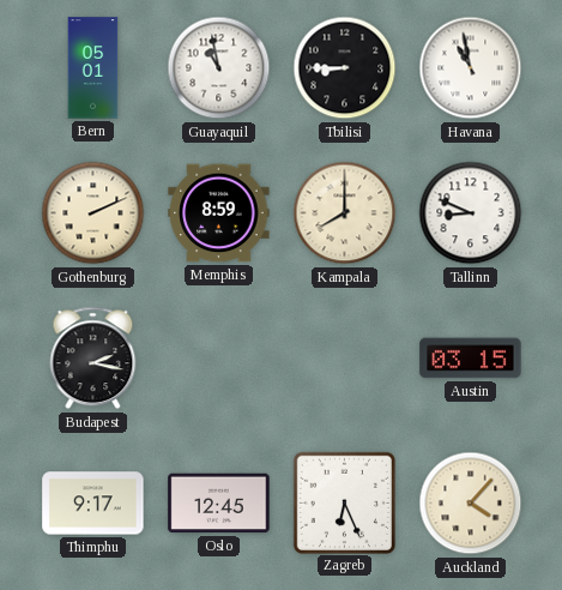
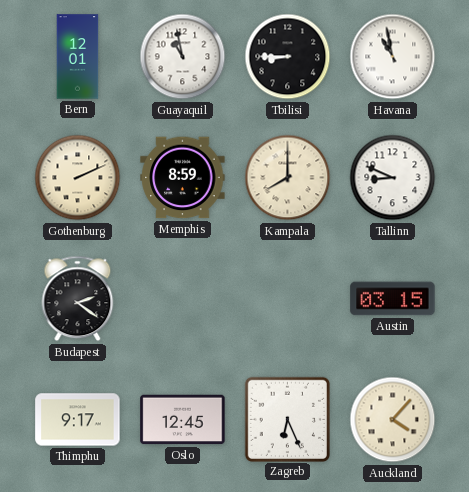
Bern: 05:01 -> 12:01
Budapest: 2:17 -> 2:21
